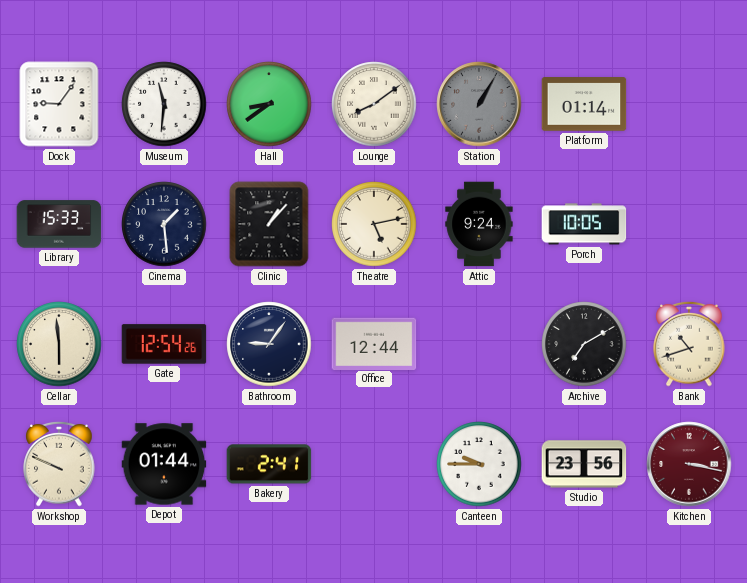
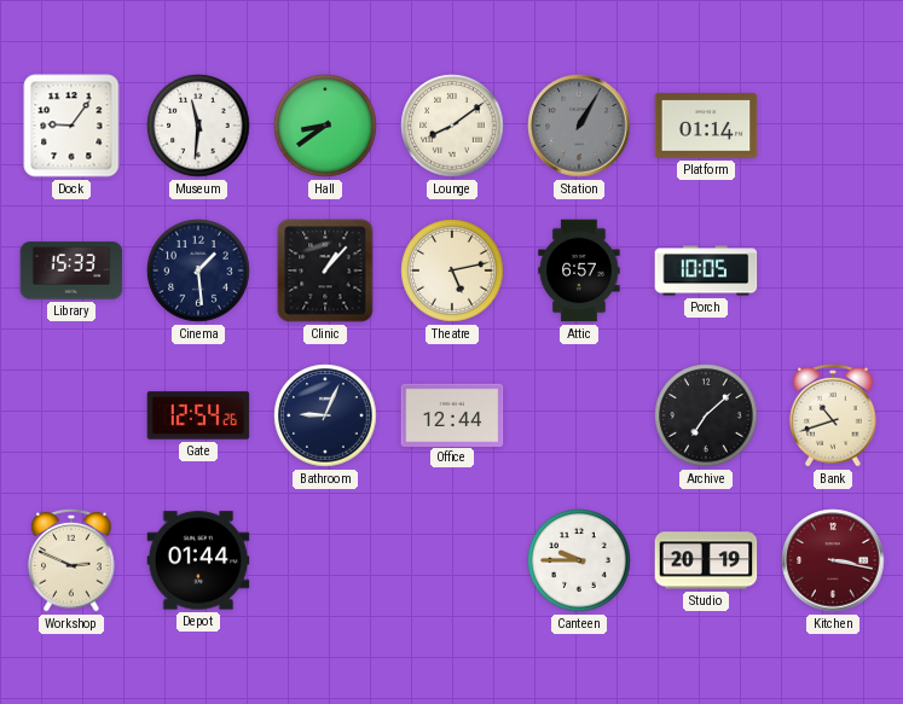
Attic: 9:24 -> 6:57
Cellar: 5:59 -> none
Bathroom: 9:06 -> 9:04
Archive: 7:10 -> 7:08
Workshop: 9:49 -> 2:49
Bakery: 2:41 -> none
Studio: 23:56 -> 20:19
